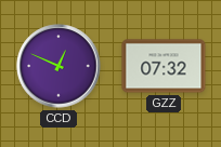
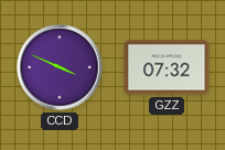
CCD: 12:49 -> 3:49
